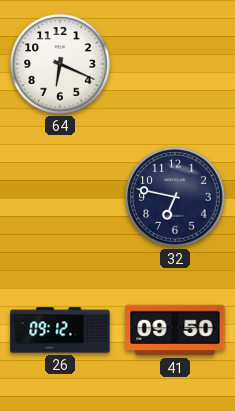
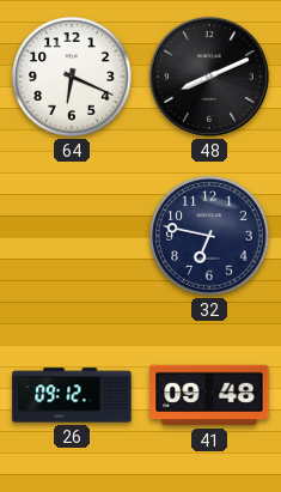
48: none -> 8:11
41: 09:50 -> 09:48
